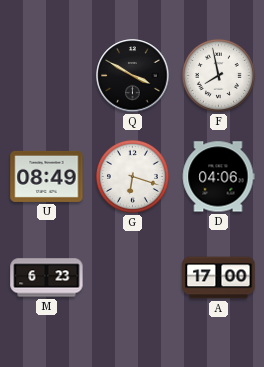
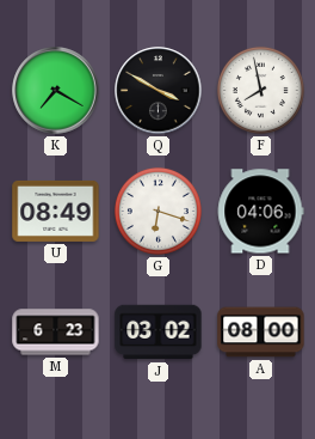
K: none -> 7:20
J: none -> 03:02
A: 17:00 -> 08:00
